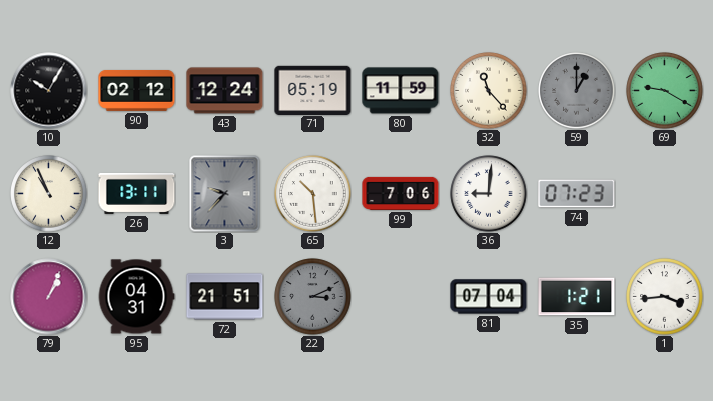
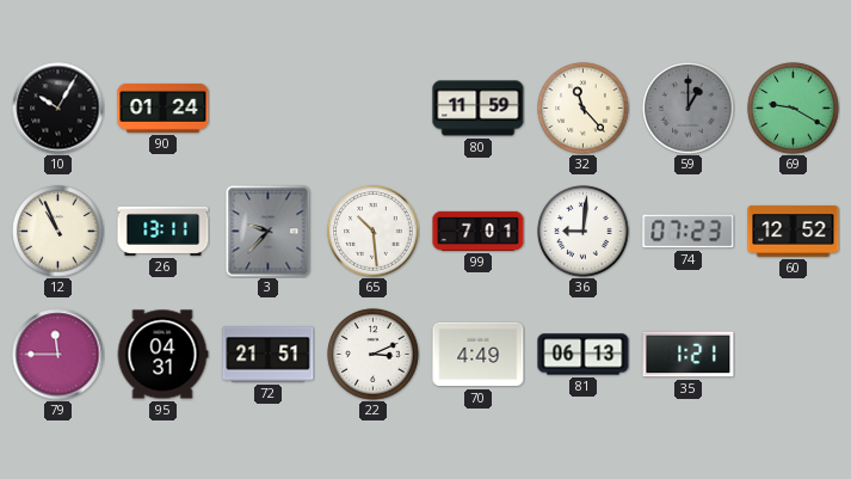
90: 02:12 -> 01:24
43: 12:24 -> none
71: 05:19 -> none
99: 7:06 -> 7:01
60: none -> 12:52
79: 1:04 -> 11:45
22 dial: grey -> white
70: none -> 4:49
81: 07:04 -> 06:13
1: 3:44 -> none
